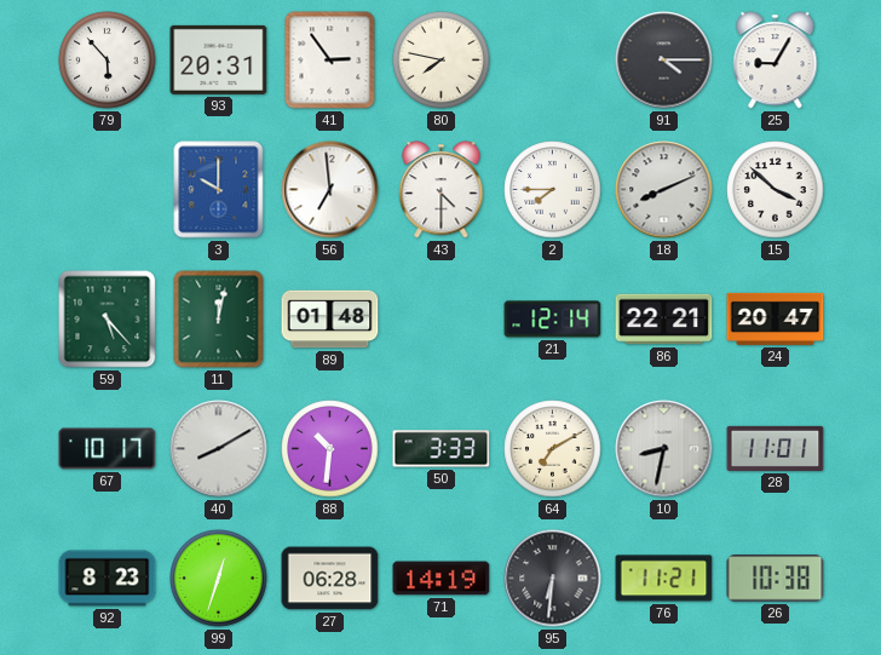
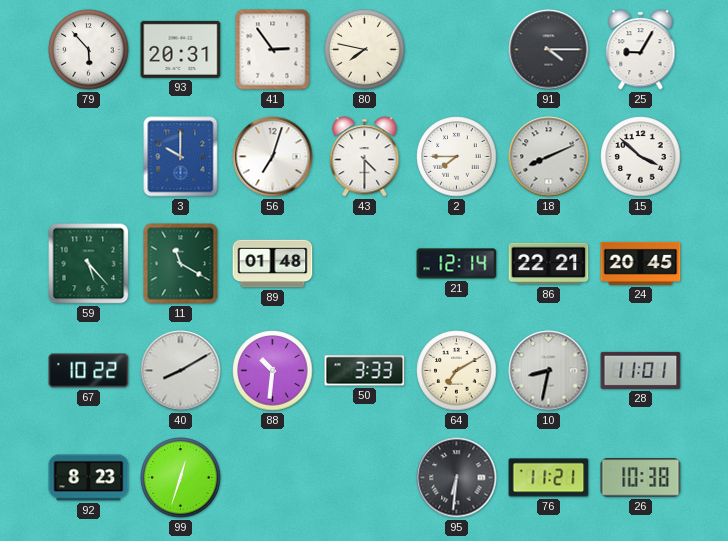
56: 6:59 -> 7:03
11: 12:02 -> 11:20
24: 20:47 -> 20:45
67: 10:17 -> 10:22
27: 06:28 -> none
71: 14:19 -> none
